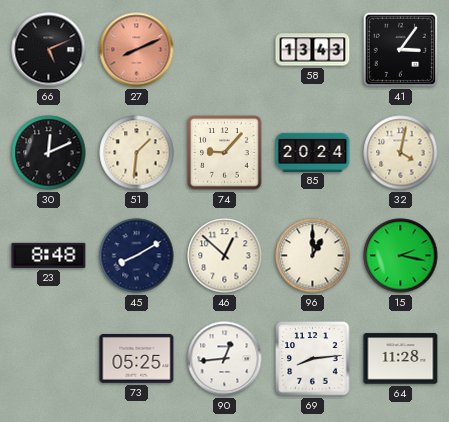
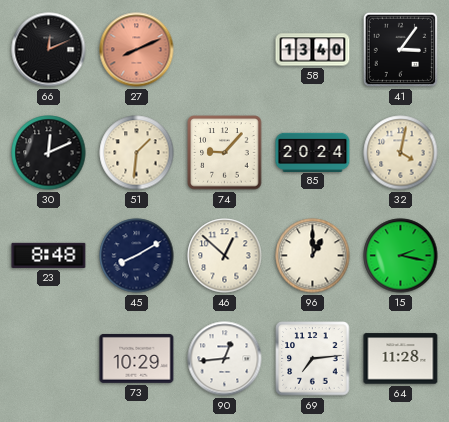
66: 5:11 -> 12:11
58: 13:43 -> 13:40
73: 05:25 -> 10:29
69: 8:14 -> 7:14
